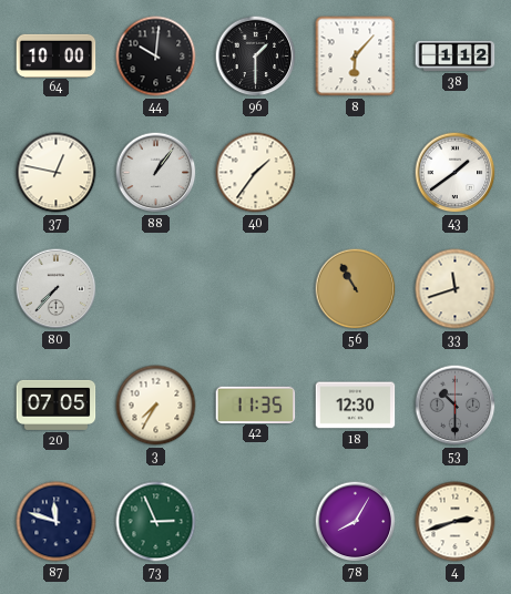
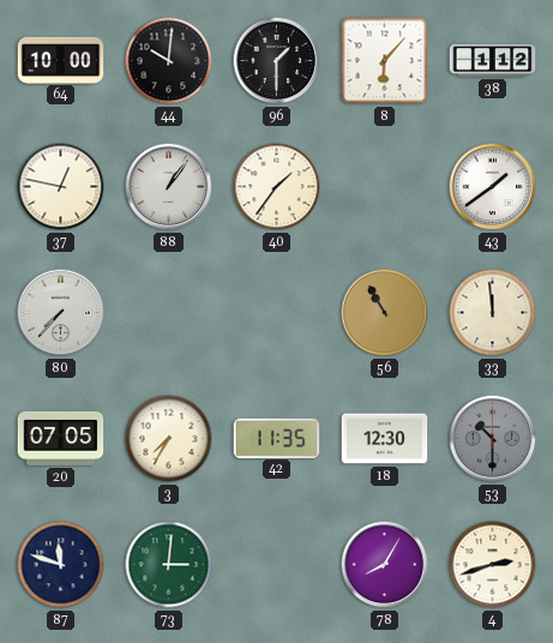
33: 11:42 -> 11:59
73: 2:56 -> 3:01
